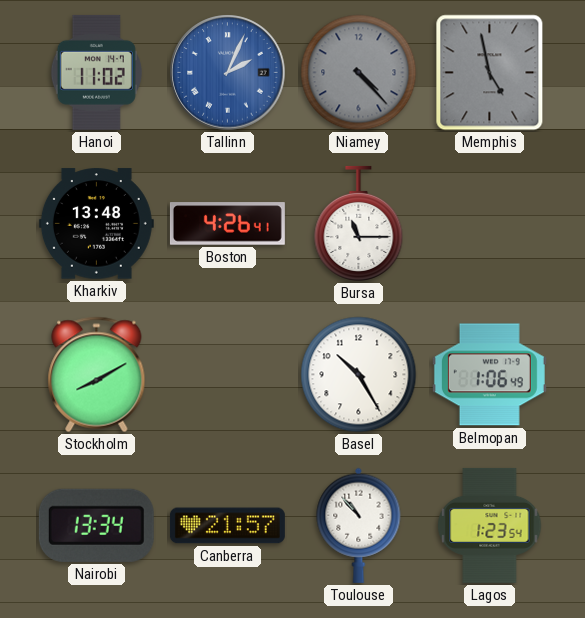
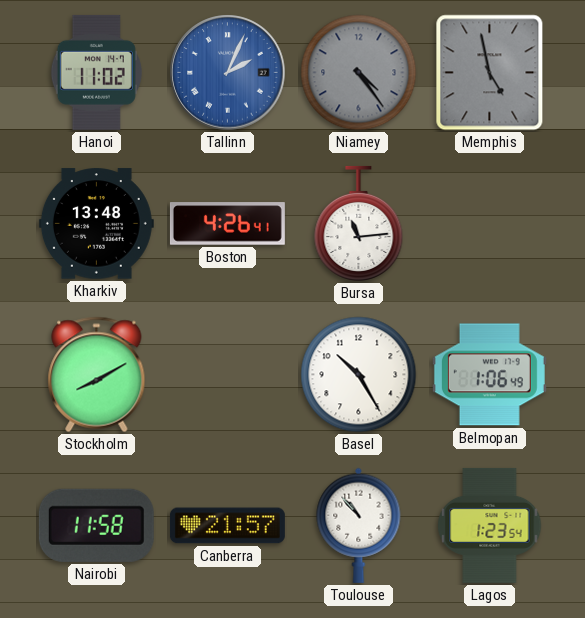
Niamey: 4:23 -> 4:24
Bursa: 11:15 -> 11:14
Nairobi: 13:34 -> 11:58
